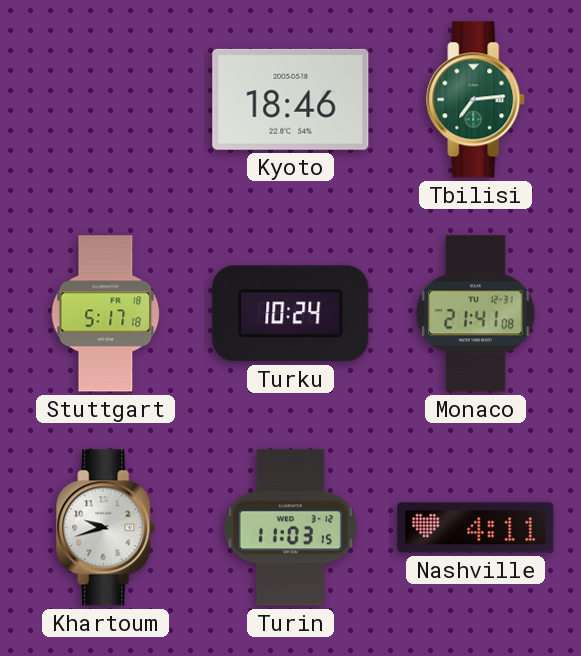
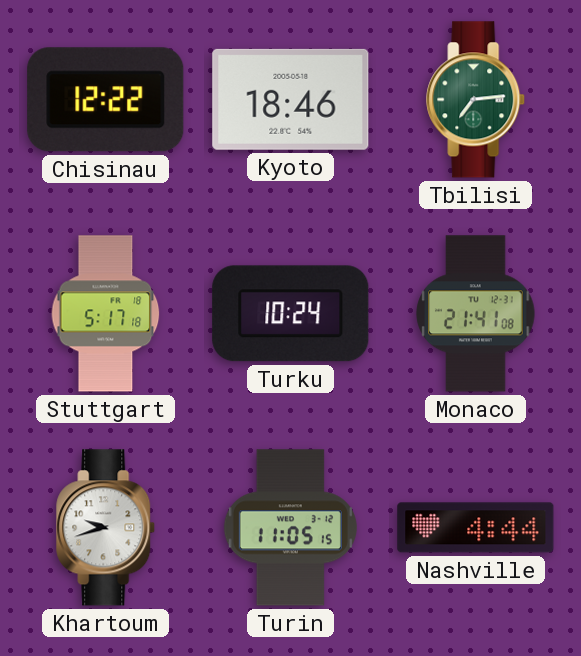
Chisinau: none -> 12:22
Turin: 11:03 -> 11:05
Nashville: 4:11 -> 4:44
